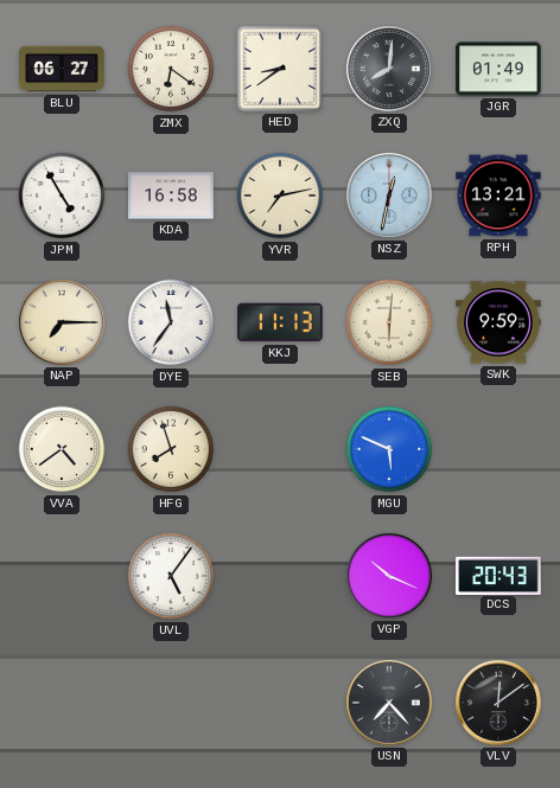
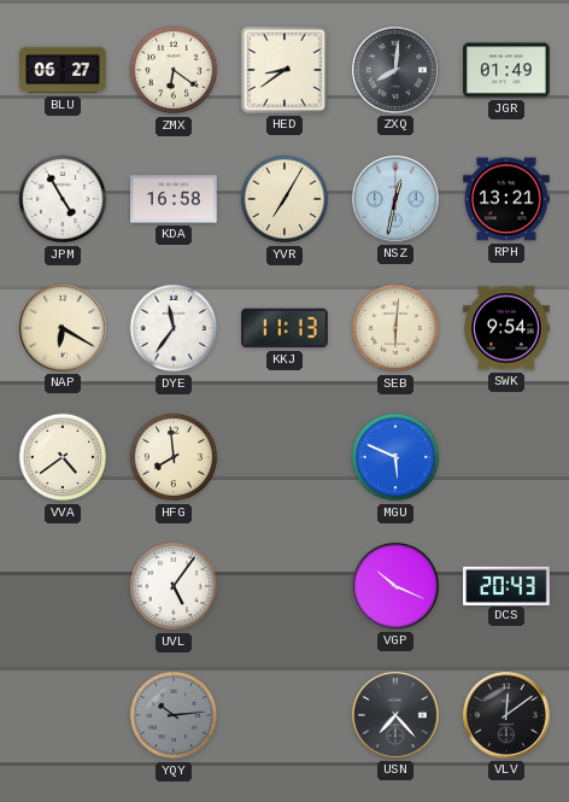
YVR: 7:13 -> 7:05
NAP: 7:15 -> 6:20
SWK: 9:59 -> 9:54
HFG: 7:57 -> 7:59
YQY: none -> 10:14
